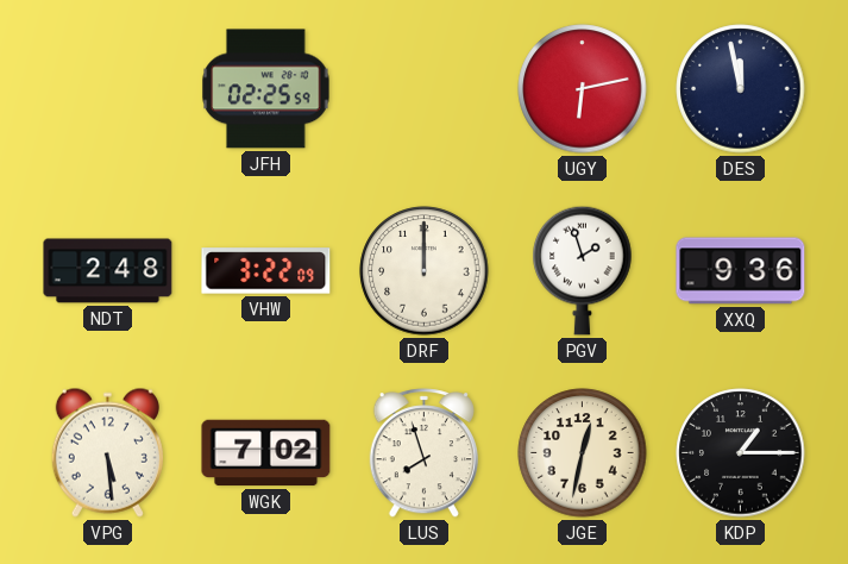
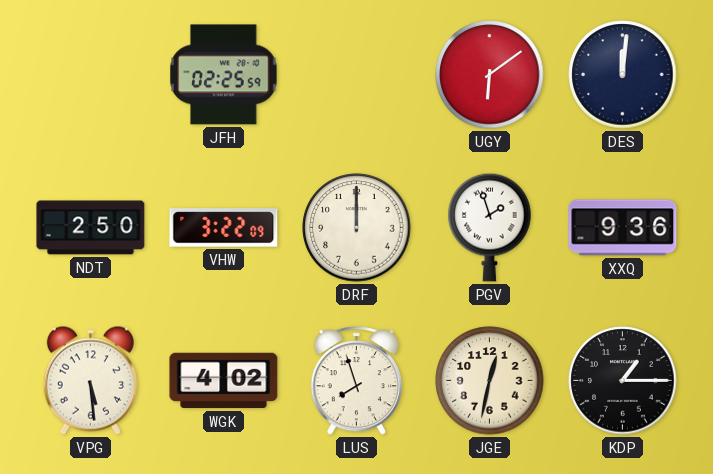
UGY: 6:13 -> 6:09
DES: 11:58 -> 12:01
NDT: 2:48 -> 2:50
WGK: 7:02 -> 4:02
